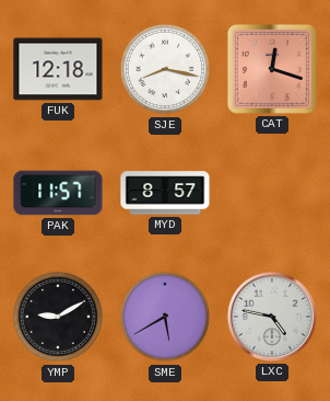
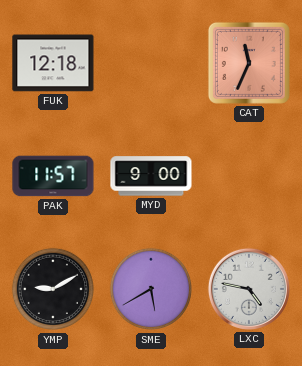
SJE: 8:17 -> none
CAT: 12:18 -> 11:34
MYD: 8:57 -> 9:00
